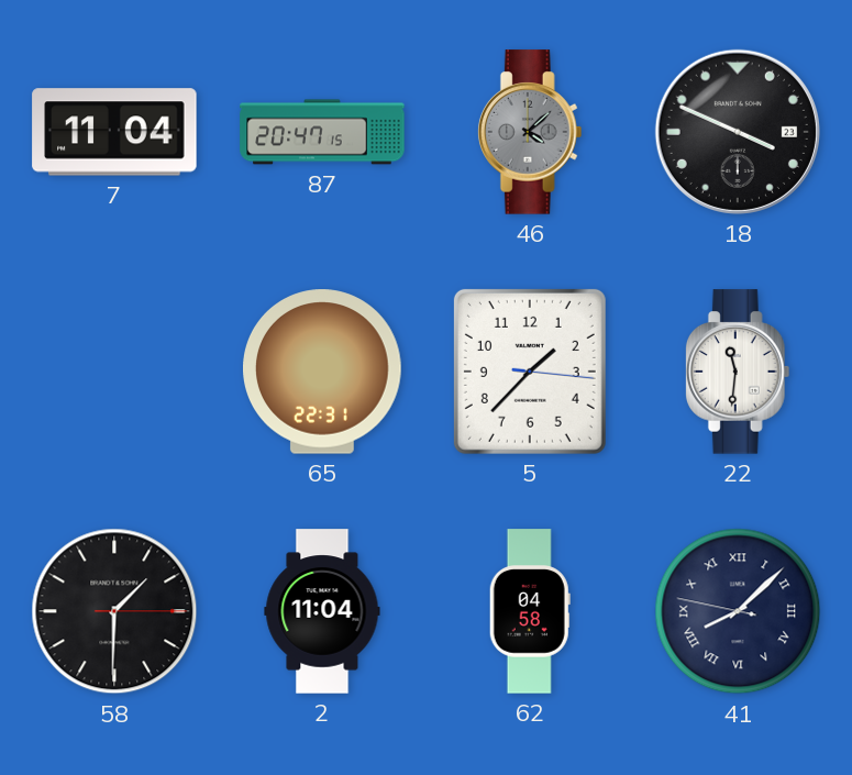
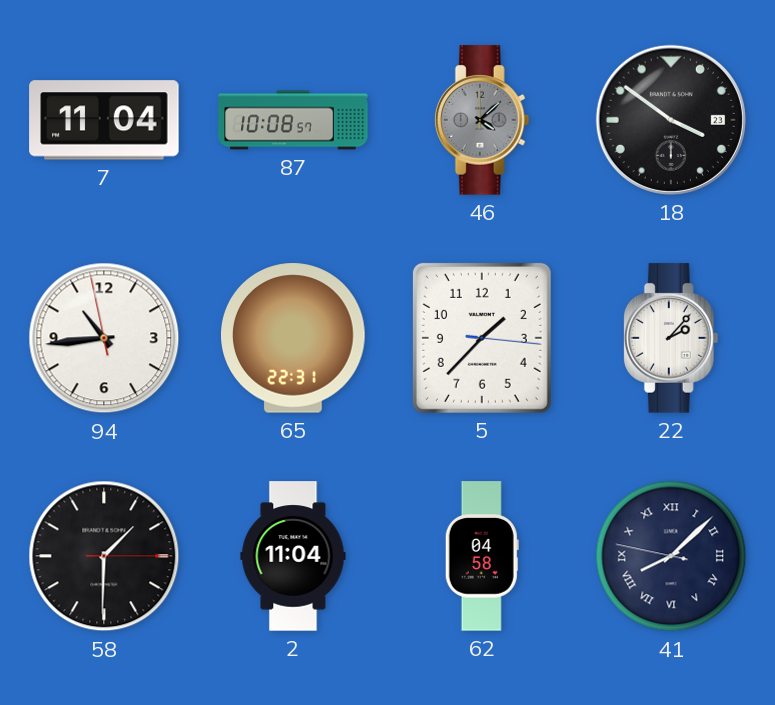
87: 20:47 -> 10:08
18: 3:49 -> 3:51
94: none -> 10:43
22: 11:31 -> 2:07
